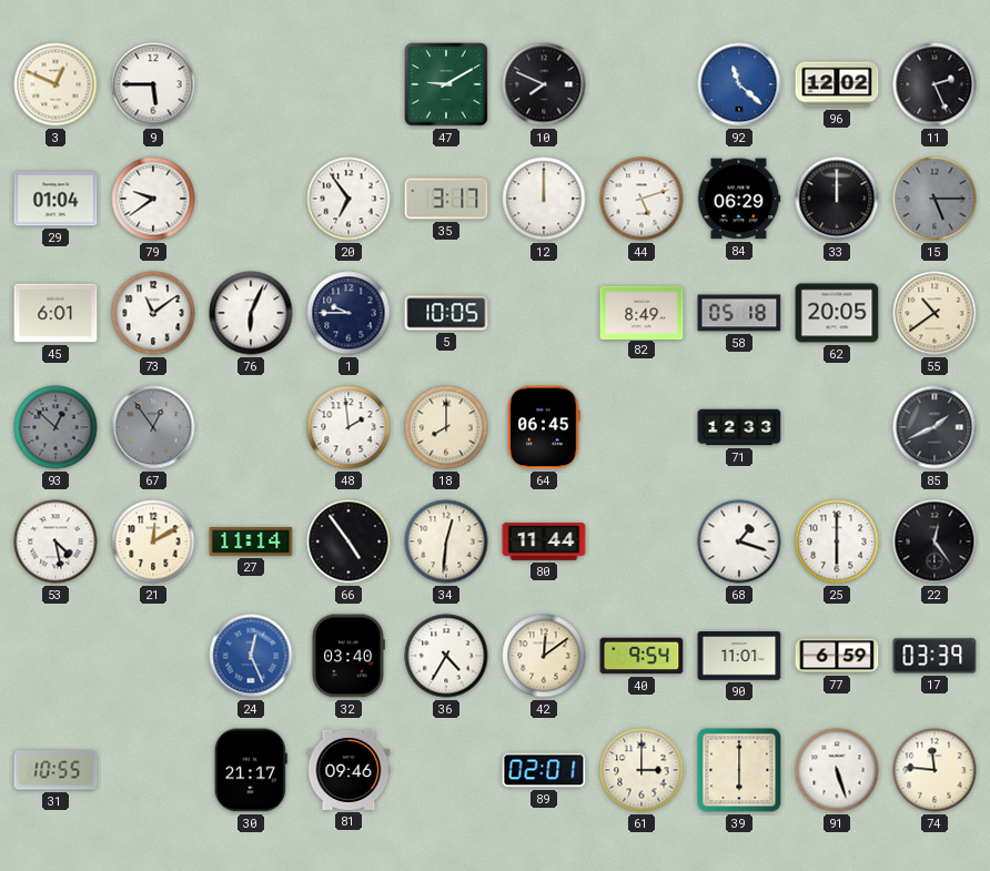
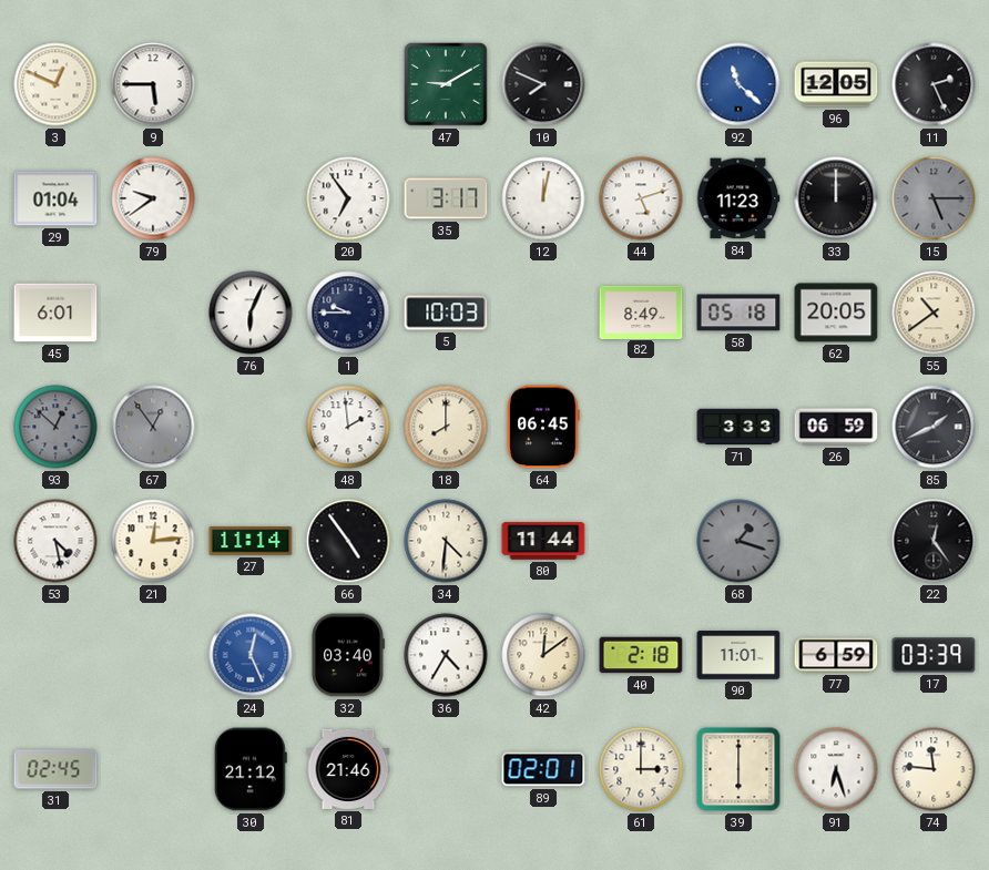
96: 12:02 -> 12:05
12: 12:00 -> 12:02
84: 06:29 -> 11:23
73: 11:09 -> none
5: 10:05 -> 10:03
71: 12:33 -> 3:33
26: none -> 06:59
21: 12:10 -> 12:14
34: 12:31 -> 4:31
68 dial: white -> grey
25: 6:00 -> none
40: 9:54 -> 2:18
31: 10:55 -> 02:45
30: 21:17 -> 21:12
81: 09:46 -> 21:46
91: 5:27 -> 6:27
